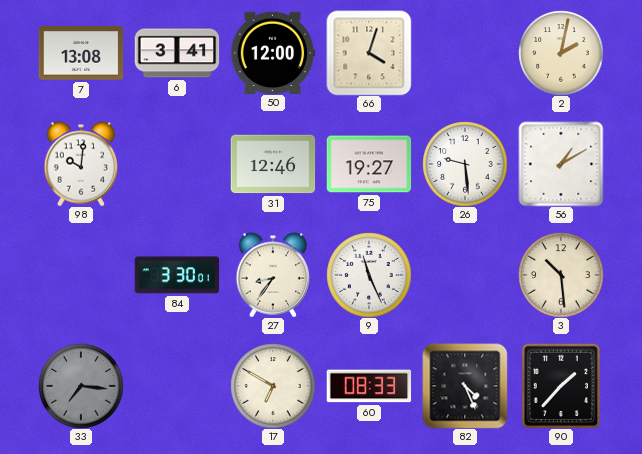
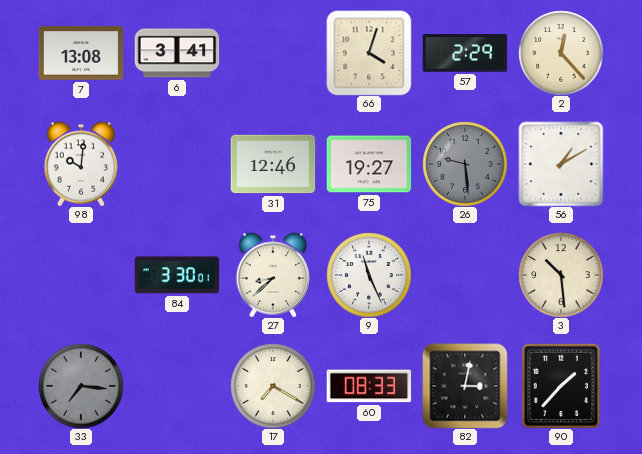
50: 12:00 -> none
57: none -> 2:29
2: 2:02 -> 12:23
26 dial: white -> grey
27: 8:36 -> 8:38
17: 6:50 -> 7:20
82: 4:26 -> 3:02
